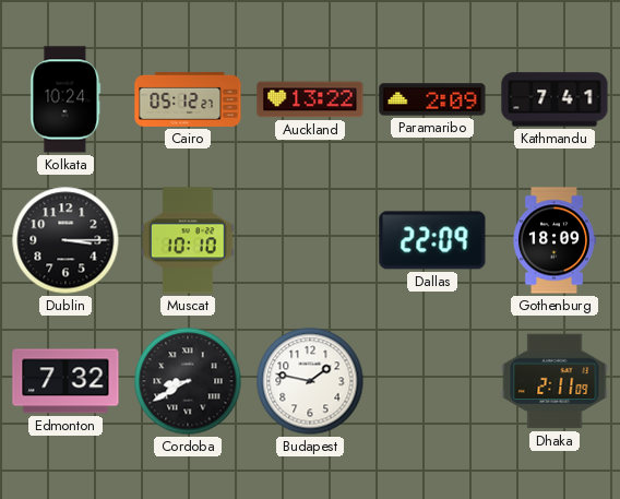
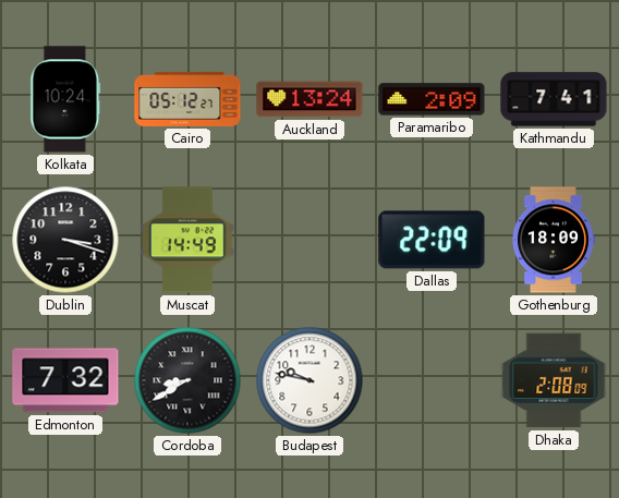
Auckland: 13:22 -> 13:24
Dublin: 3:15 -> 3:18
Muscat: 10:10 -> 14:49
Budapest: 1:47 -> 9:47
Dhaka: 2:11 -> 2:08
